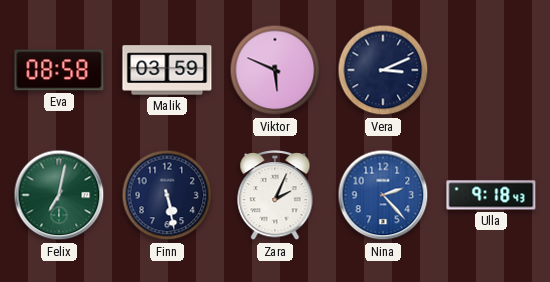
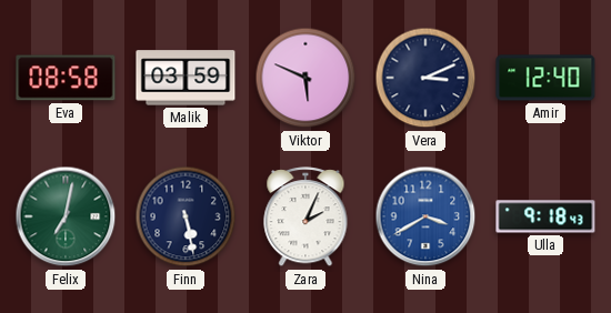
Amir: none -> 12:40
Nina: 2:23 -> 3:40
